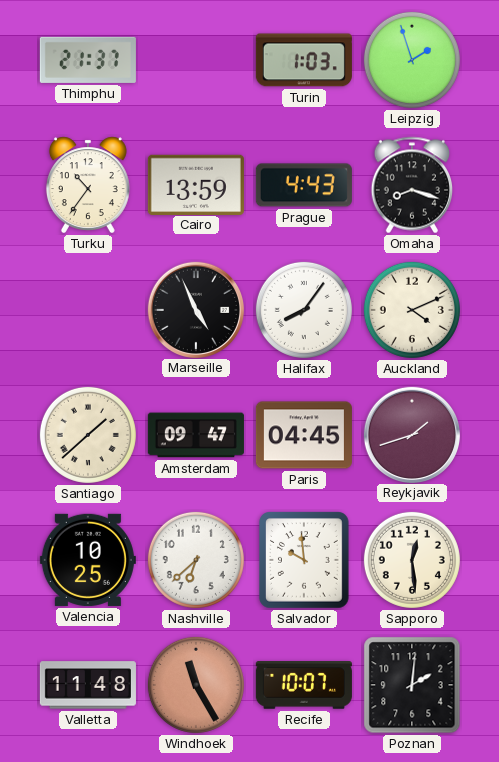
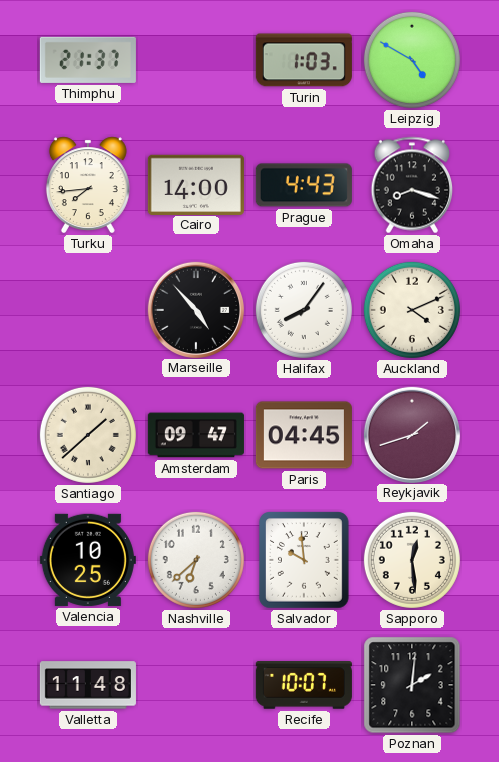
Leipzig: 1:57 -> 4:50
Turku: 10:36 -> 7:44
Cairo: 13:59 -> 14:00
Marseille: 4:56 -> 4:53
Windhoek: 11:25 -> none
